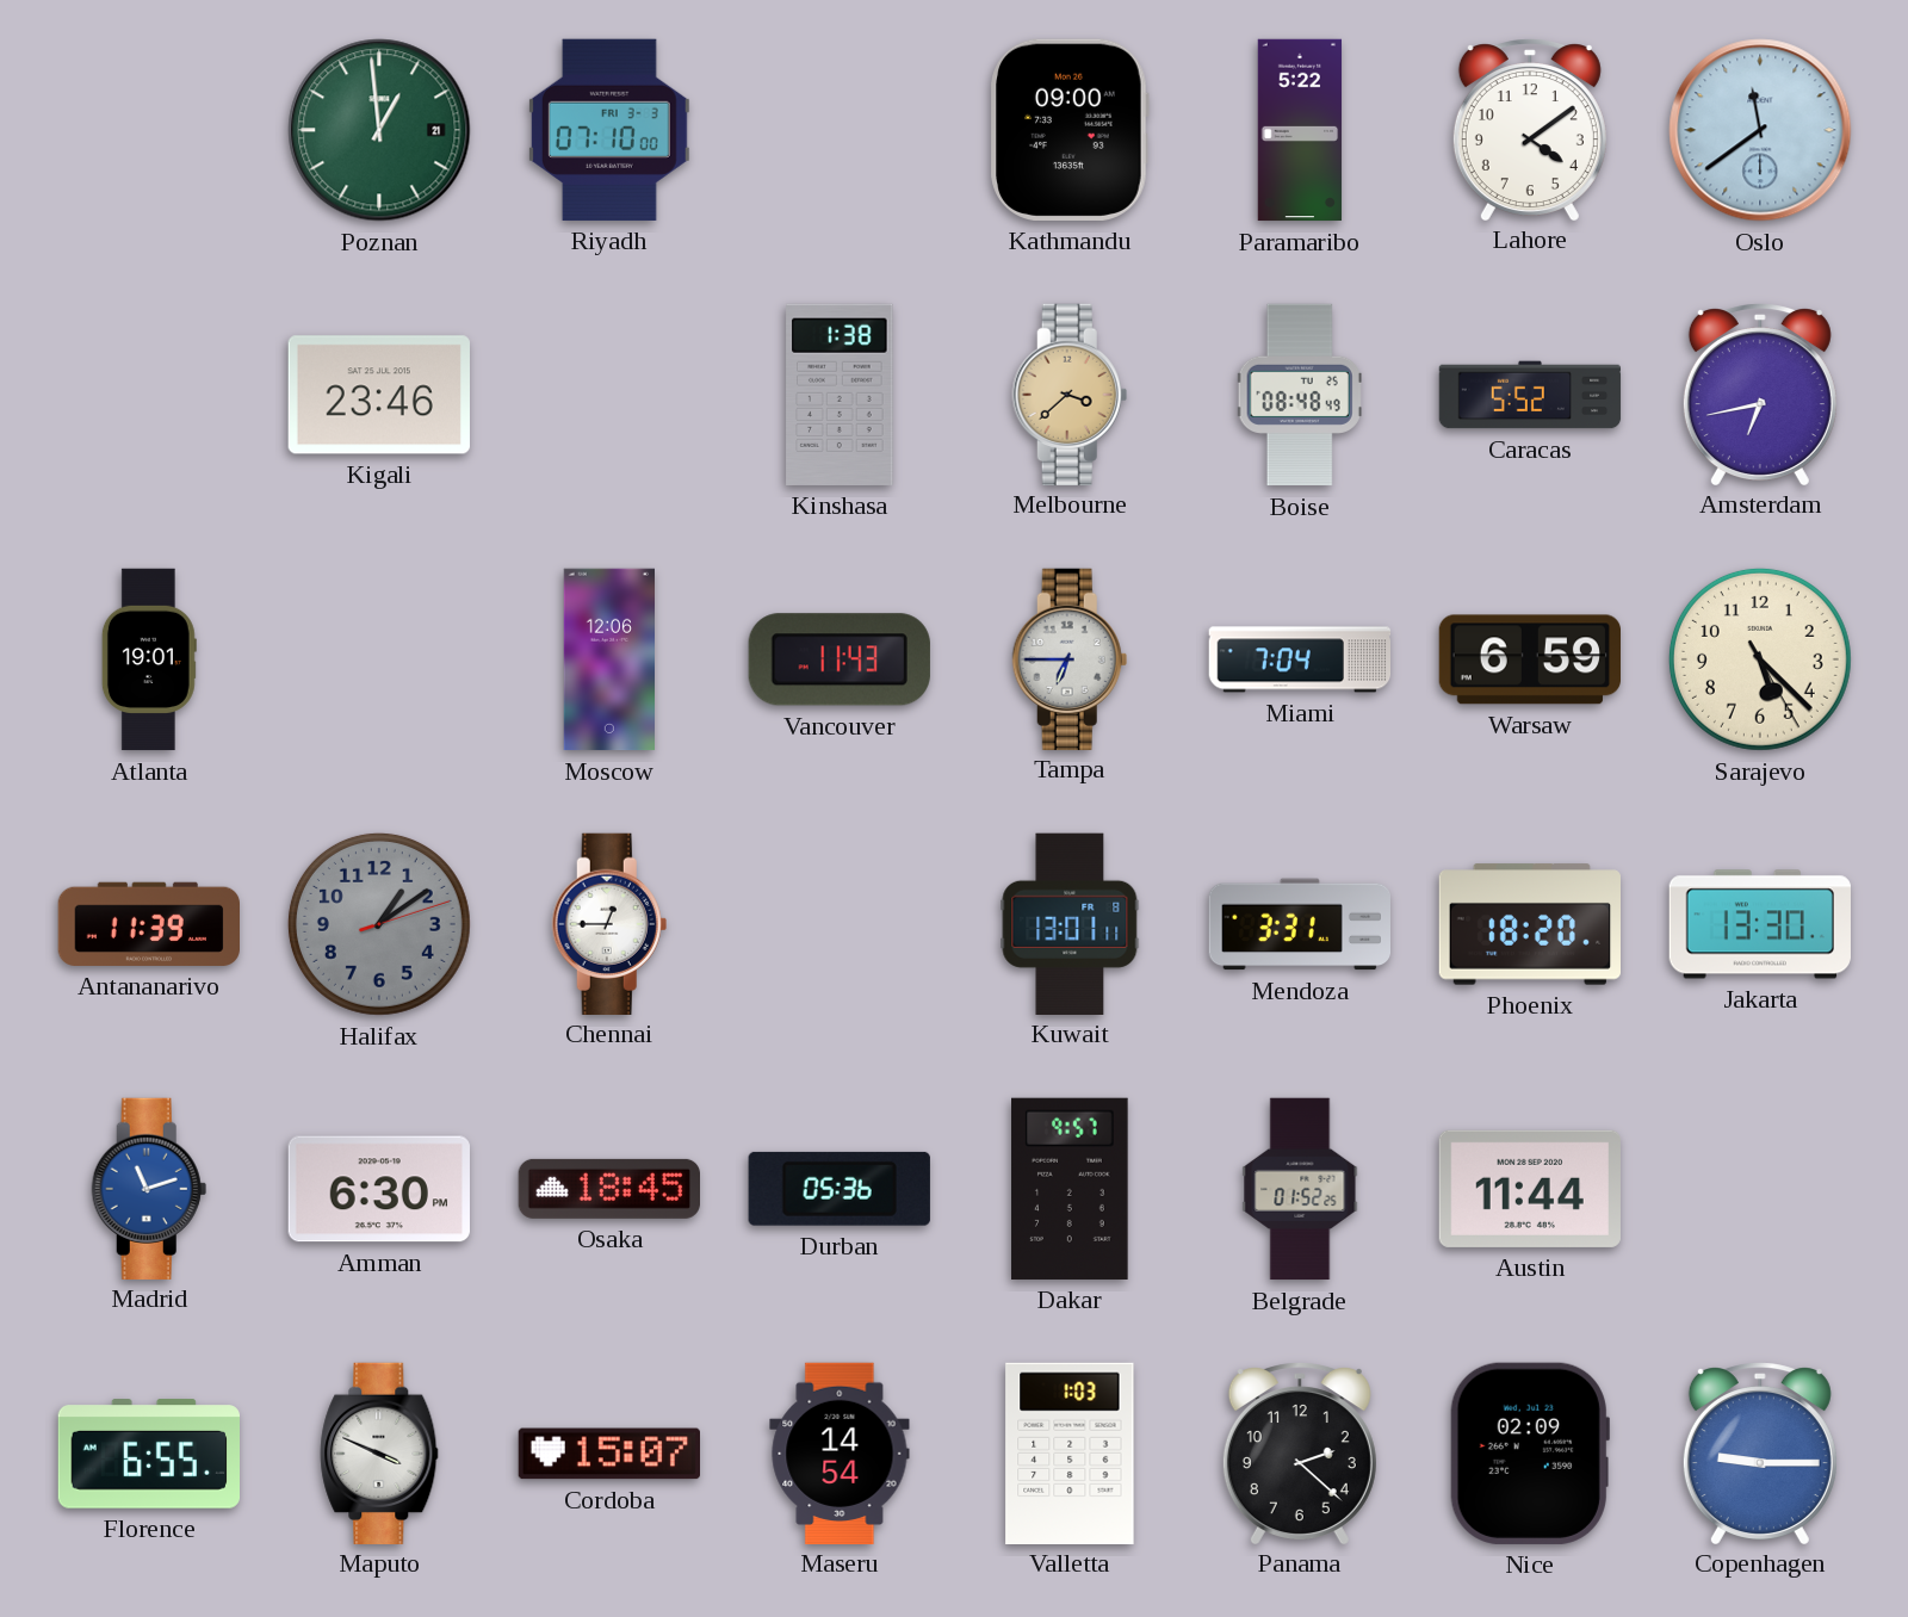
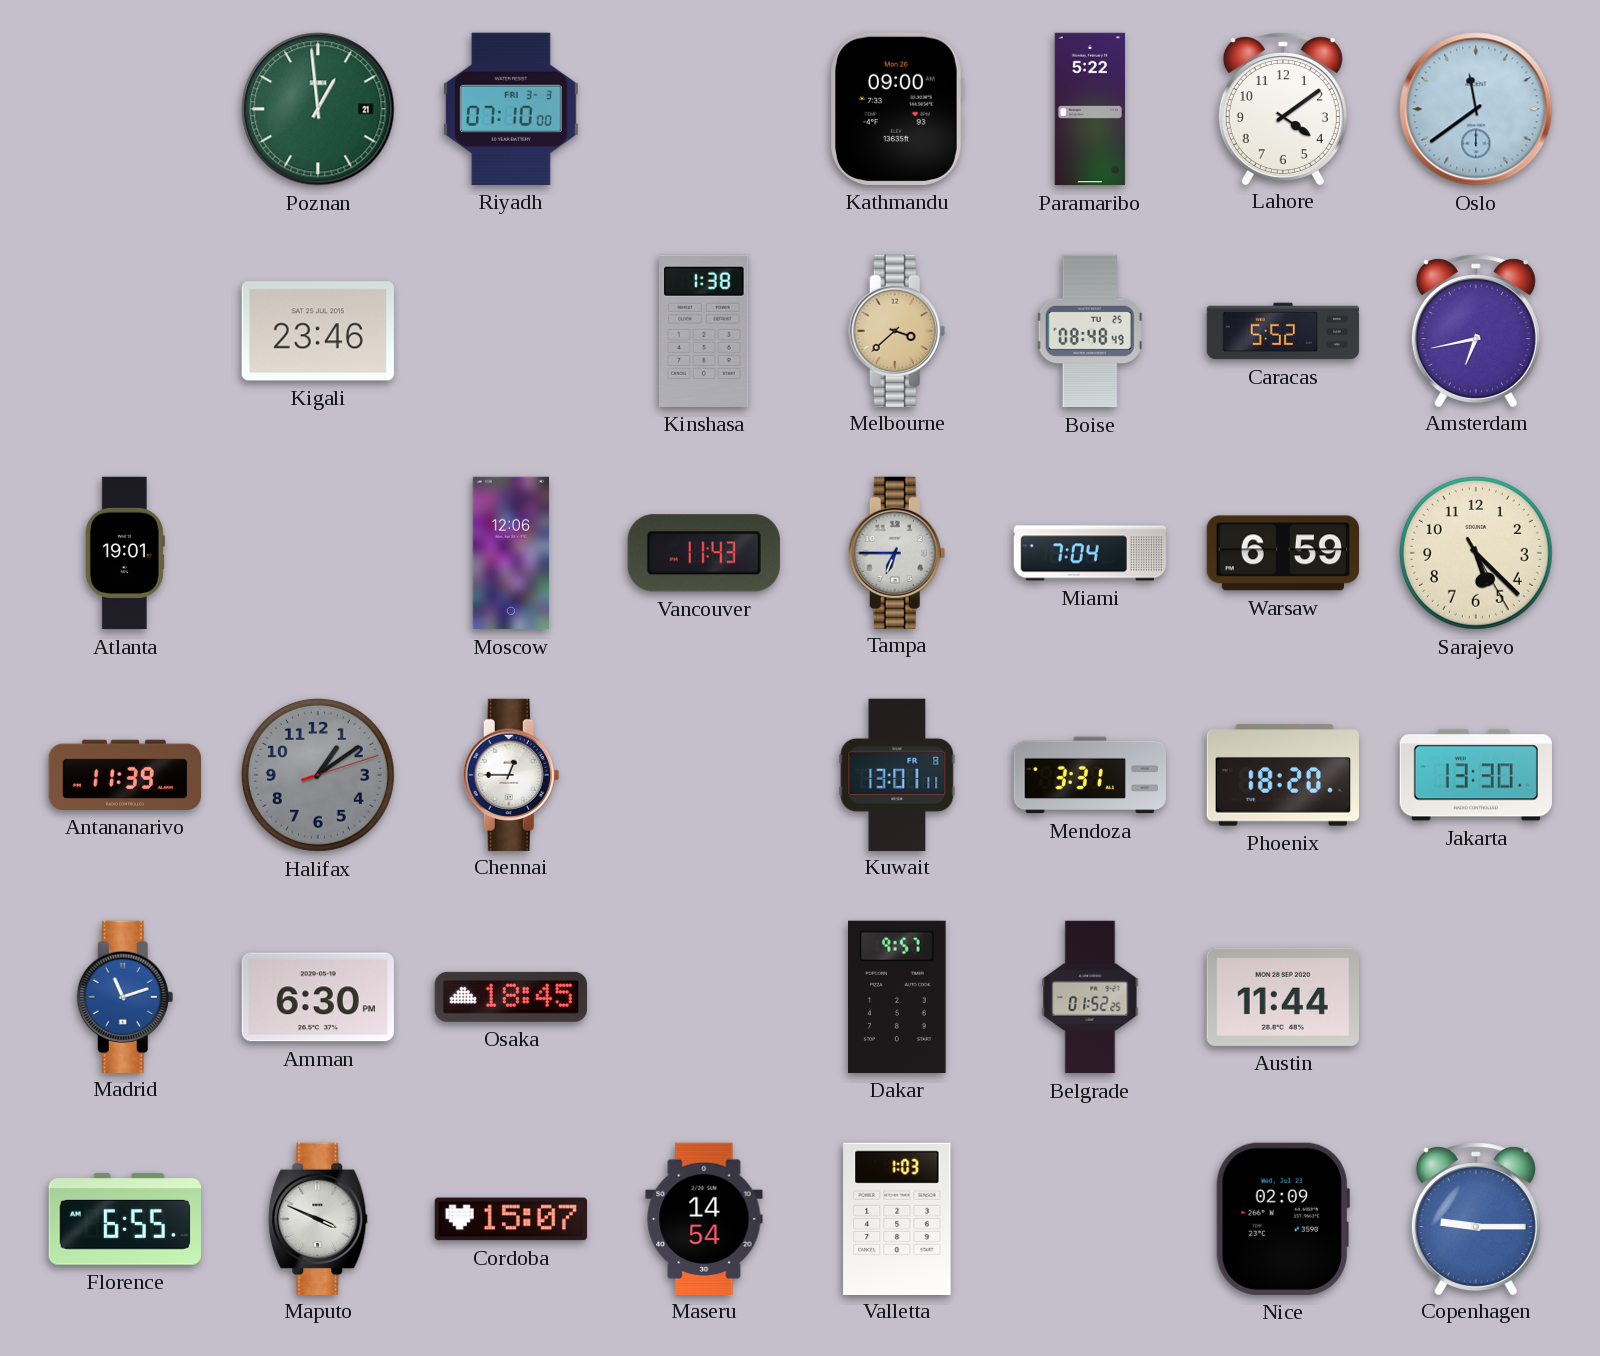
Durban: 05:36 -> none
Panama: 2:22 -> none
